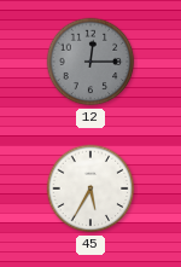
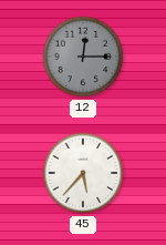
45: 5:35 -> 5:37
